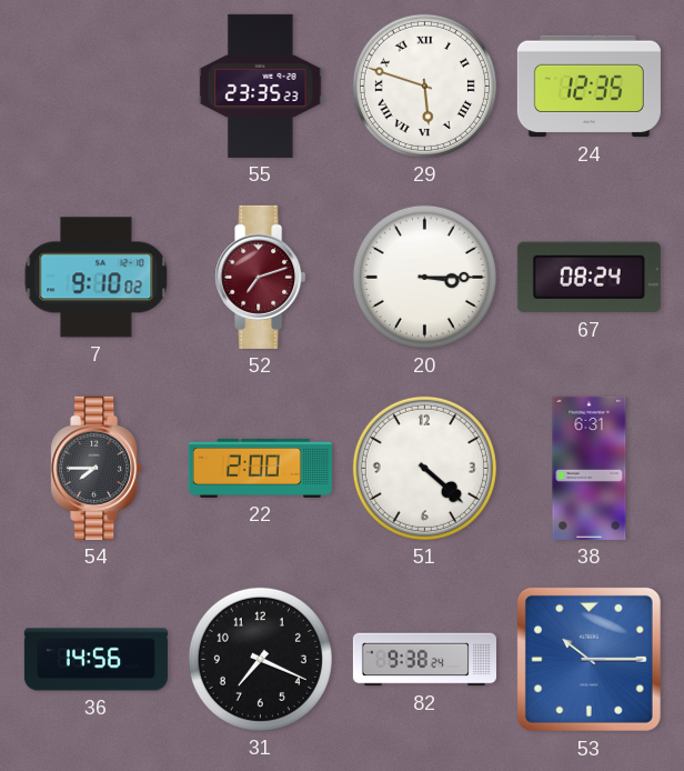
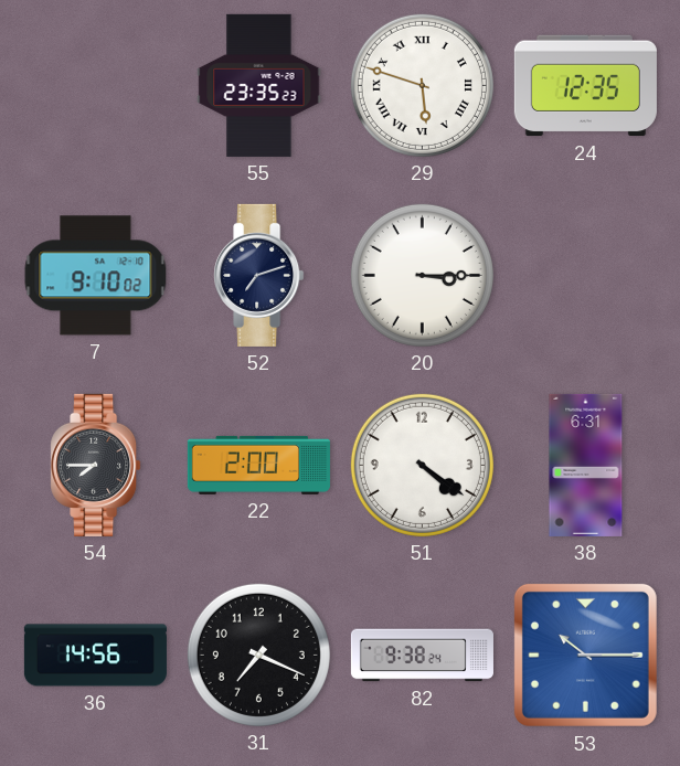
52 dial: burgundy -> navy
67: 08:24 -> none
51: 4:22 -> 4:21
